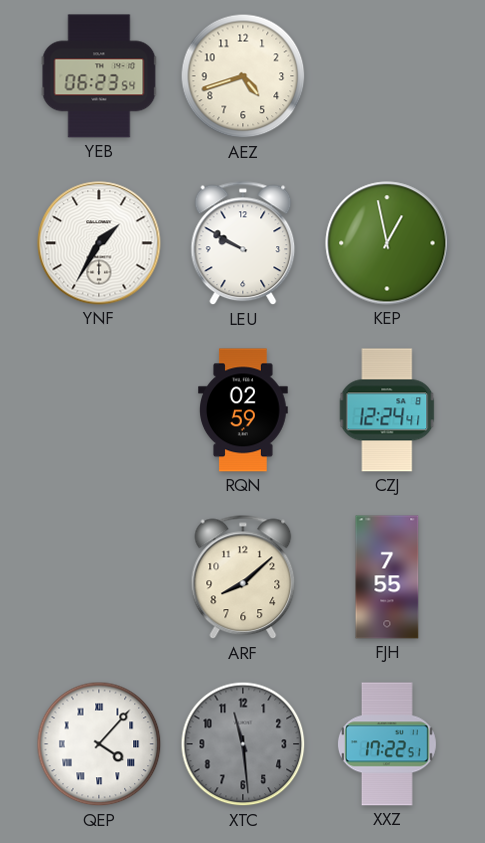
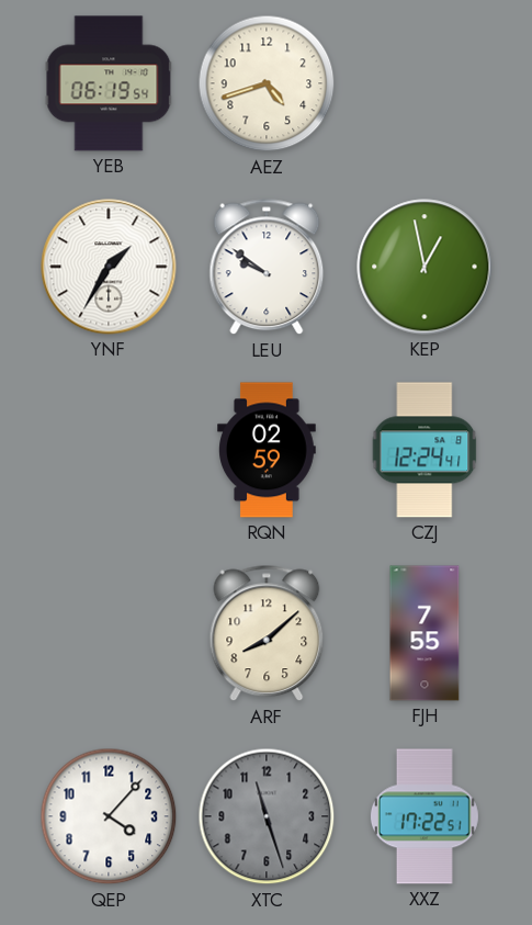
YEB: 06:23 -> 06:19
LEU: 9:50 -> 9:51
QEP numerals: Roman -> Arabic
XTC: 11:29 -> 11:27
